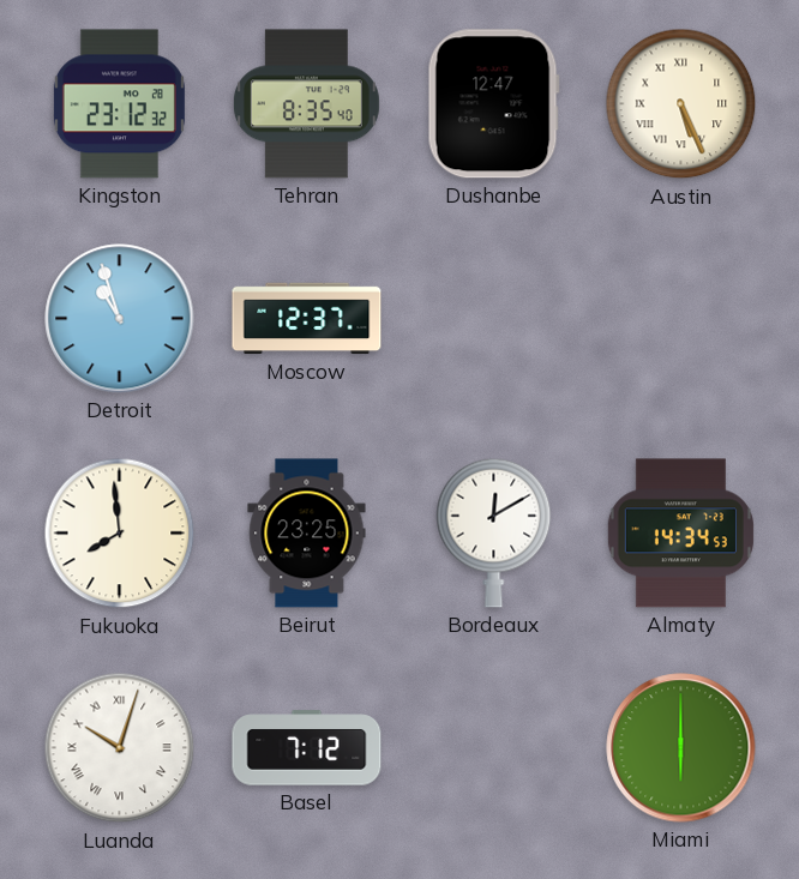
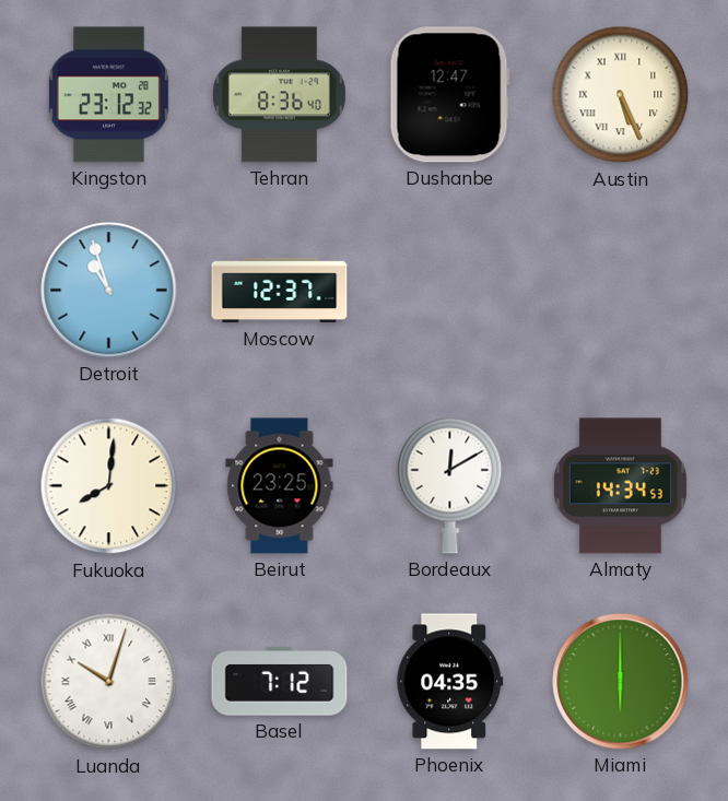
Tehran: 8:35 -> 8:36
Fukuoka: 7:59 -> 8:01
Phoenix: none -> 04:35
